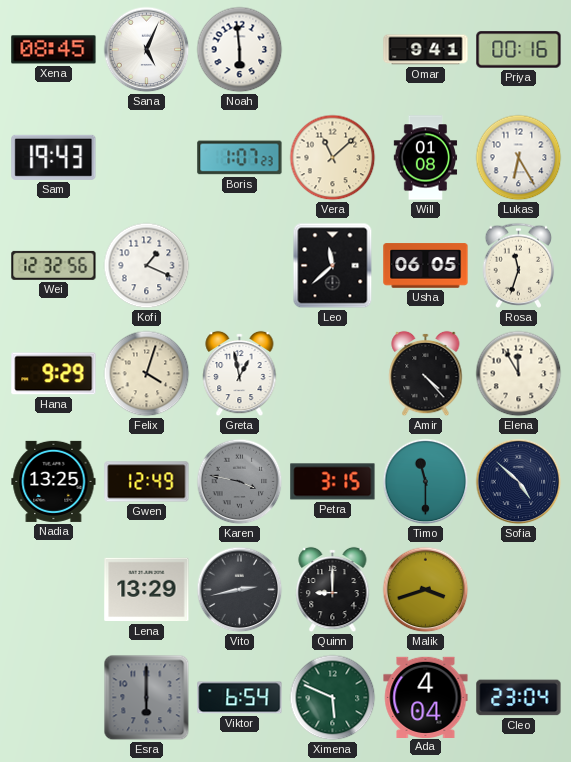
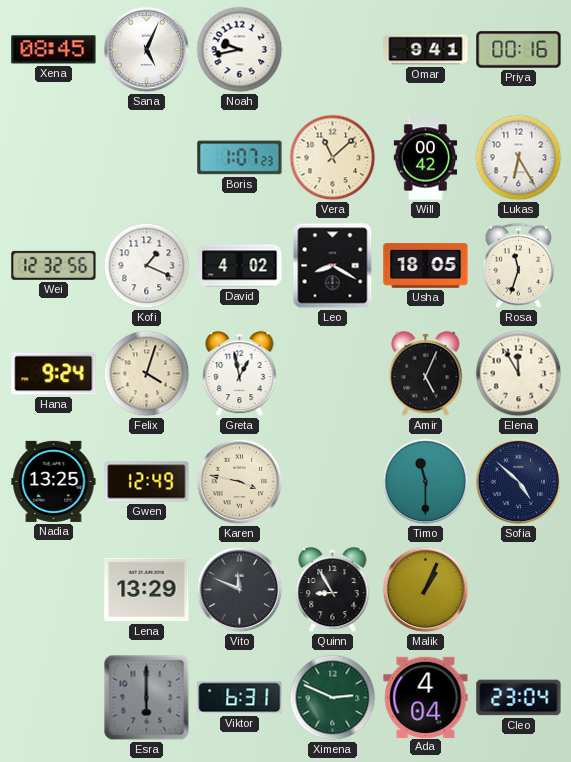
Noah: 5:59 -> 9:43
Sam: 19:43 -> none
Will: 01:08 -> 00:42
David: none -> 4:02
Leo: 11:38 -> 8:20
Usha: 06:05 -> 18:05
Hana: 9:29 -> 9:24
Amir: 4:23 -> 5:04
Karen dial: grey -> cream
Petra: 3:15 -> none
Vito: 2:43 -> 11:49
Quinn: 9:00 -> 8:55
Malik: 3:42 -> 1:04
Viktor: 6:54 -> 6:31
Ximena: 5:49 -> 2:49
